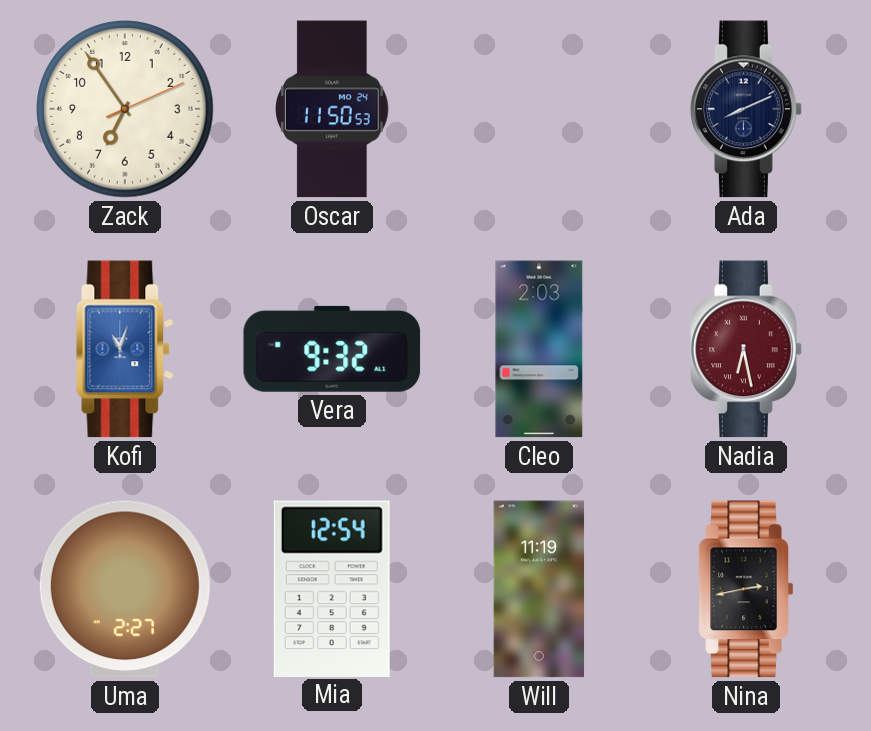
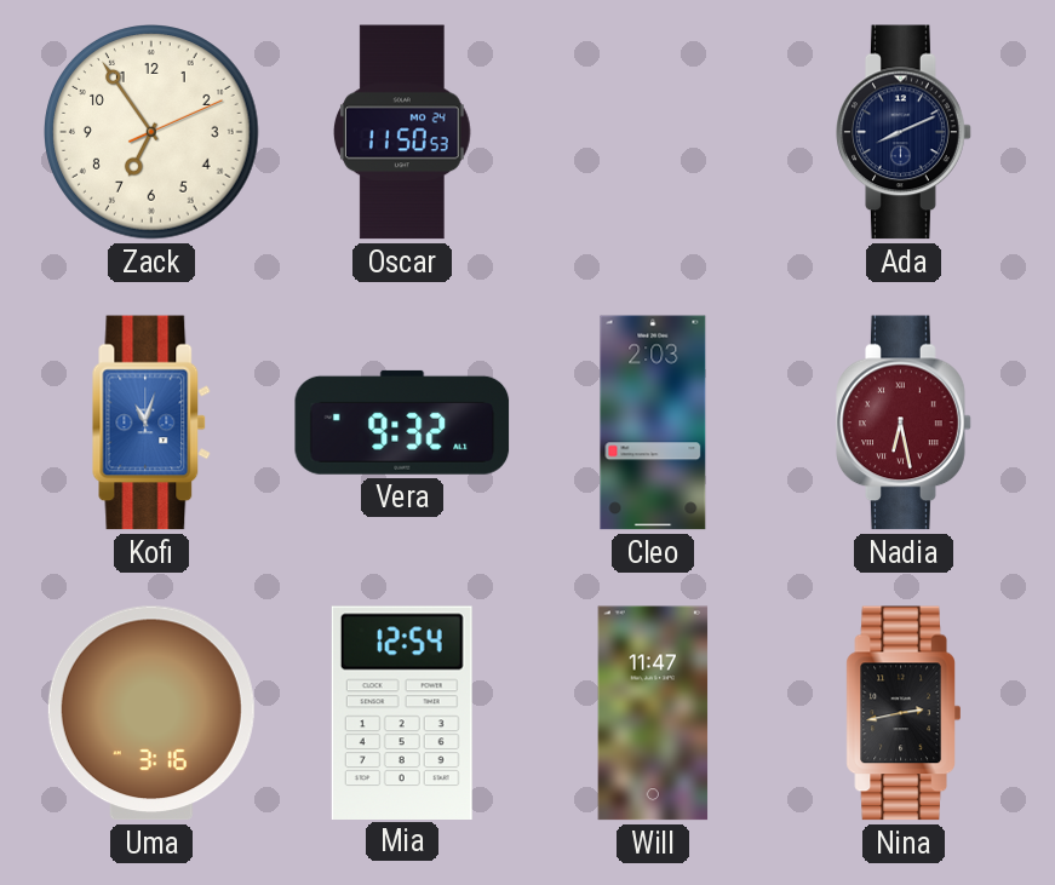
Uma: 2:27 -> 3:16
Will: 11:19 -> 11:47
